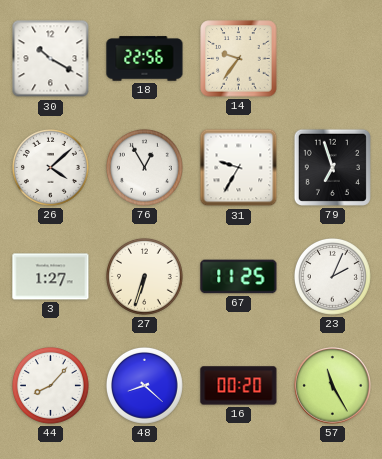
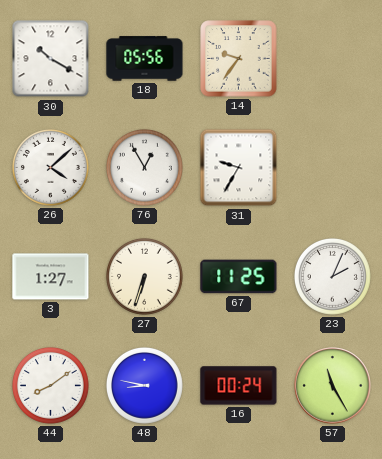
18: 22:56 -> 05:56
79: 6:57 -> none
44: 8:07 -> 8:09
48: 8:22 -> 8:47
16: 00:20 -> 00:24
